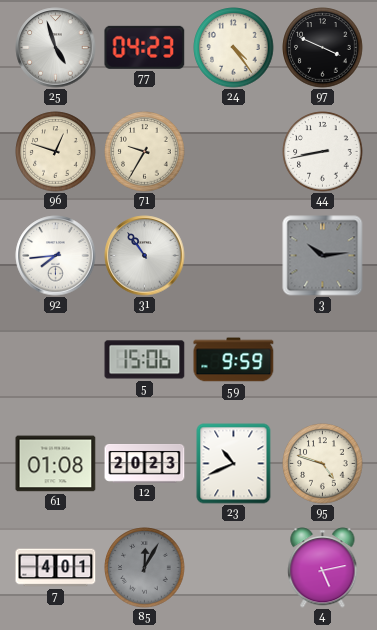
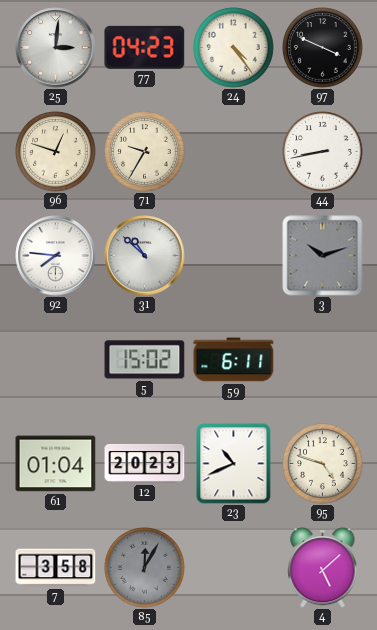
25: 4:57 -> 3:01
92: 7:44 -> 7:46
31: 10:54 -> 10:52
3: 10:14 -> 10:12
5: 15:06 -> 15:02
59: 9:59 -> 6:11
61: 01:08 -> 01:04
7: 4:01 -> 3:58
4: 5:13 -> 5:08
